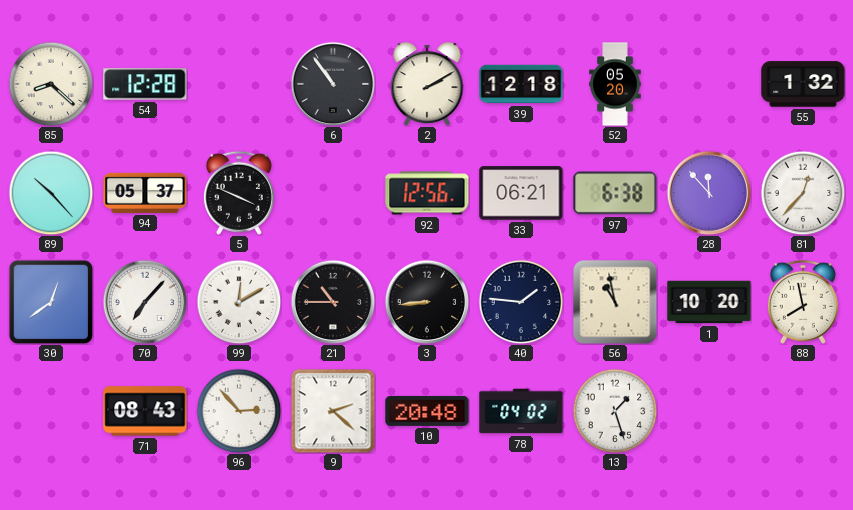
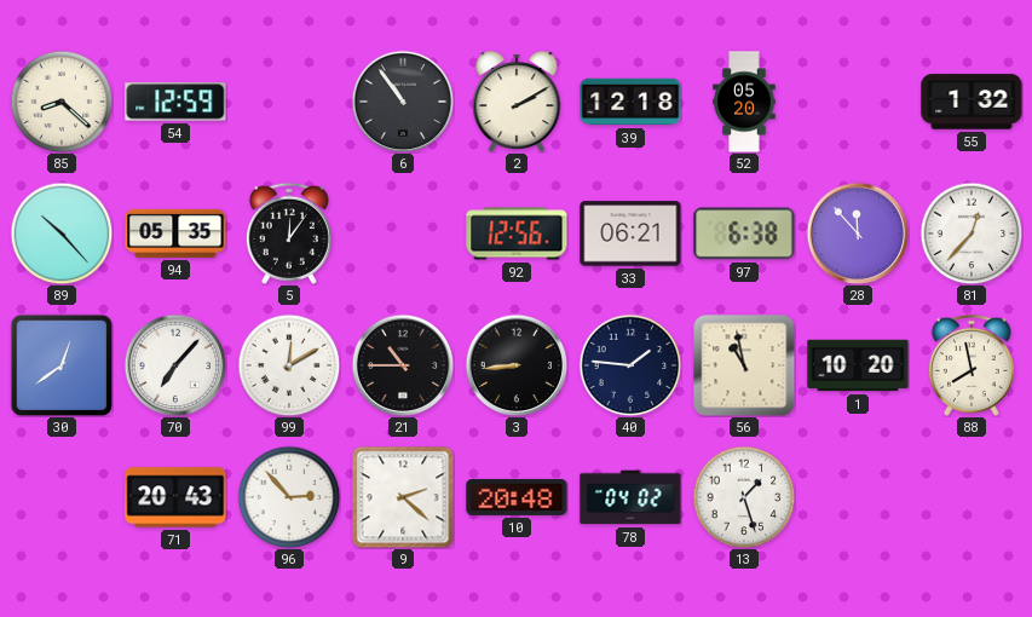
54: 12:28 -> 12:59
94: 05:37 -> 05:35
5: 3:49 -> 12:06
71: 08:43 -> 20:43
